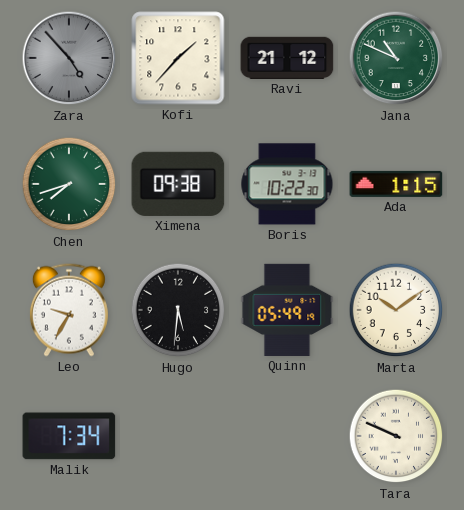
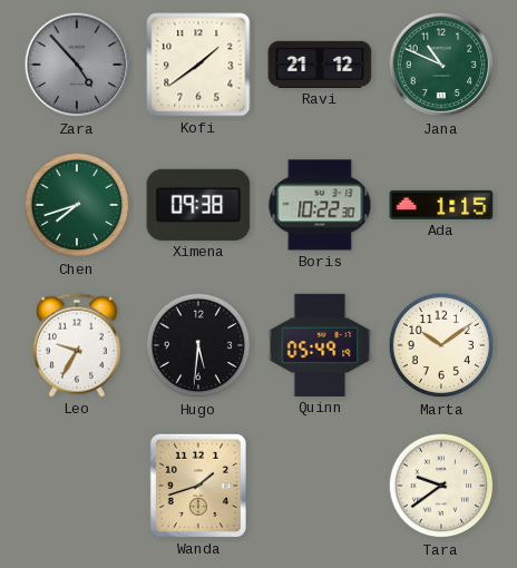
Kofi: 1:37 -> 1:39
Malik: 7:34 -> none
Wanda: none -> 1:42
Tara: 9:49 -> 9:39
